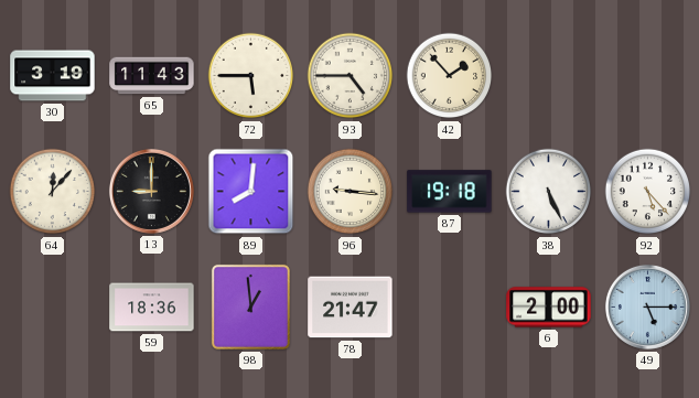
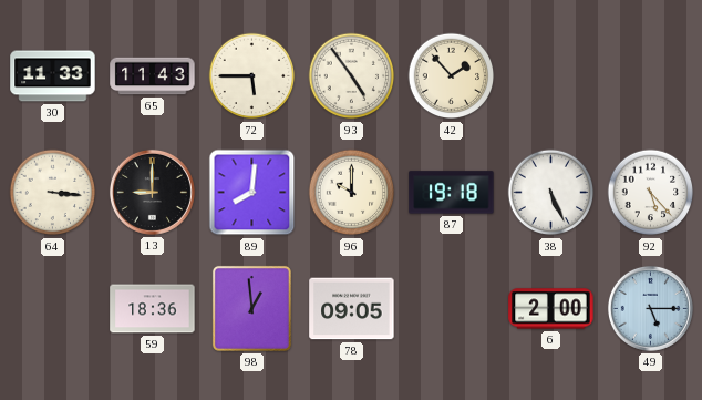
30: 3:19 -> 11:33
93: 4:45 -> 4:54
64: 12:07 -> 3:16
96: 9:16 -> 10:00
78: 21:47 -> 09:05
